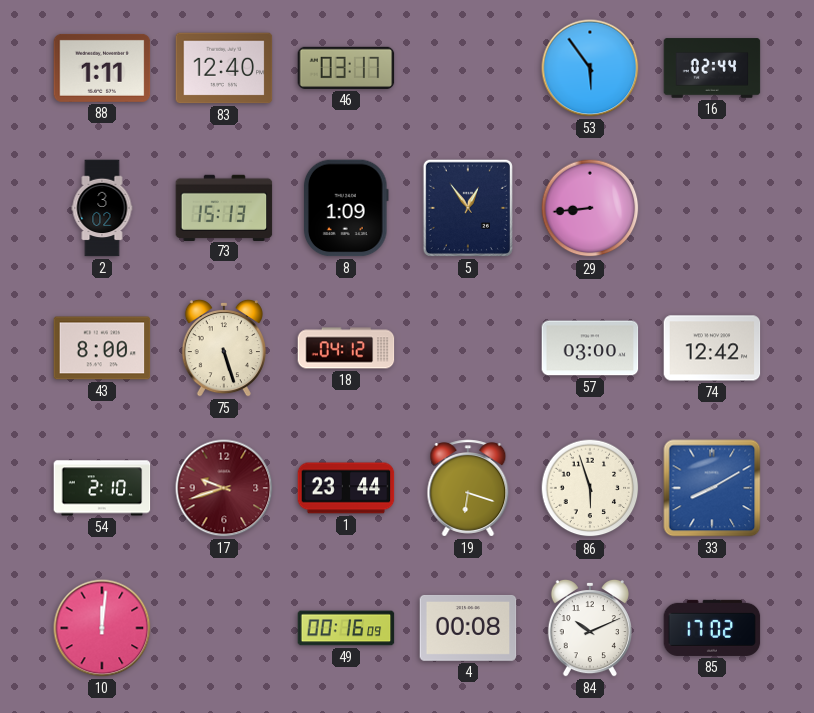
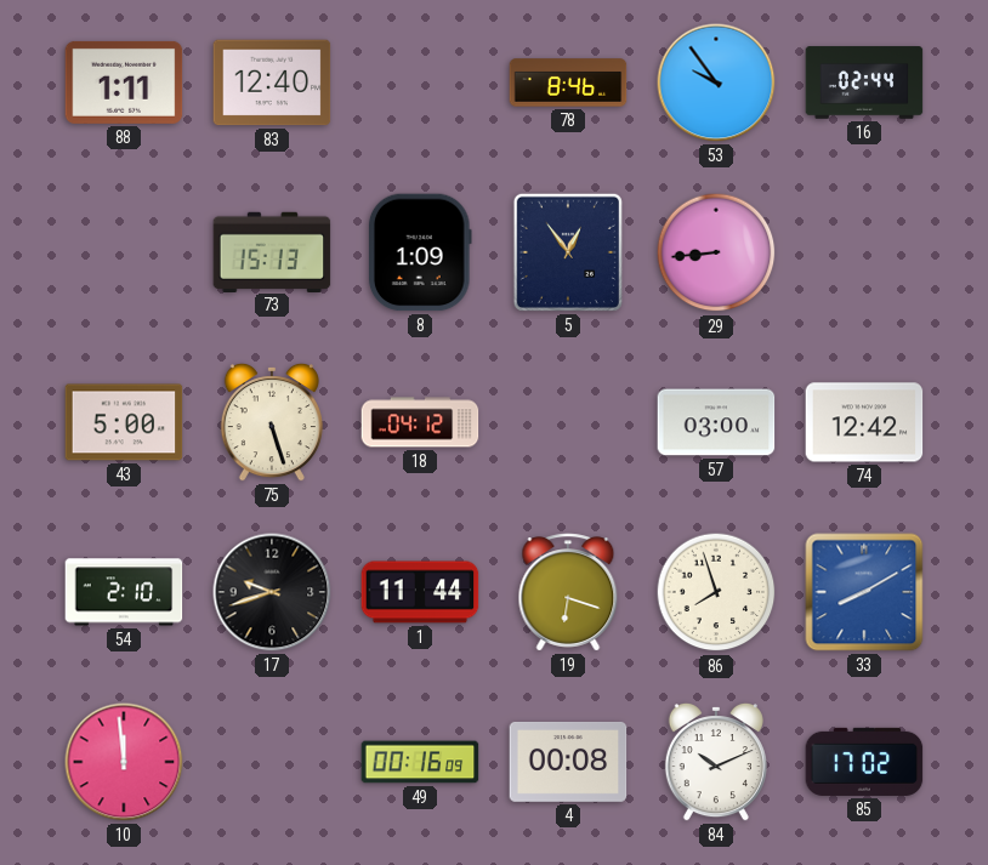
46: 03:17 -> none
78: none -> 8:46
53: 5:54 -> 9:54
2: 3:02 -> none
43: 8:00 -> 5:00
17 dial: burgundy -> black
1: 23:44 -> 11:44
86: 5:57 -> 7:57
10: 12:01 -> 11:59
